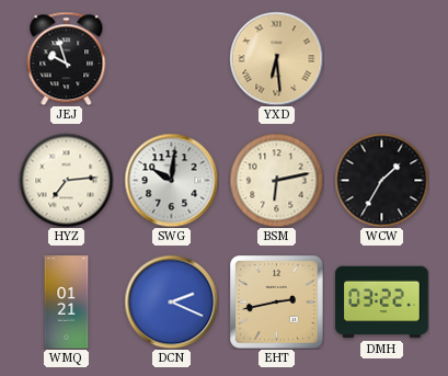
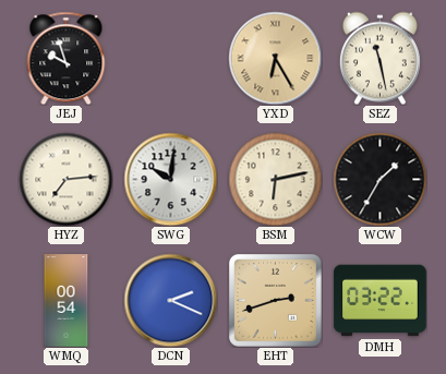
YXD: 6:29 -> 6:25
SEZ: none -> 11:28
WMQ: 01:21 -> 00:54
EHT: 2:43 -> 2:42
